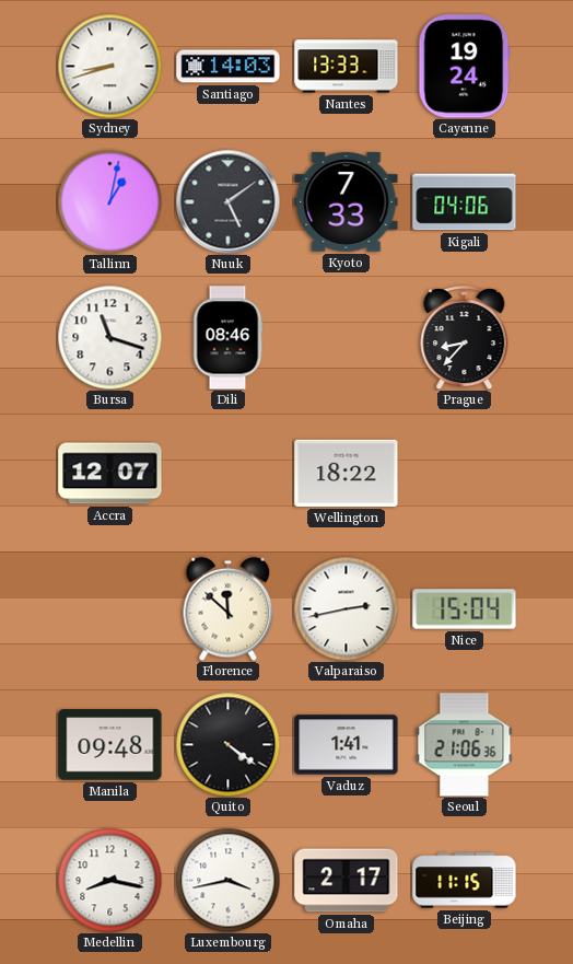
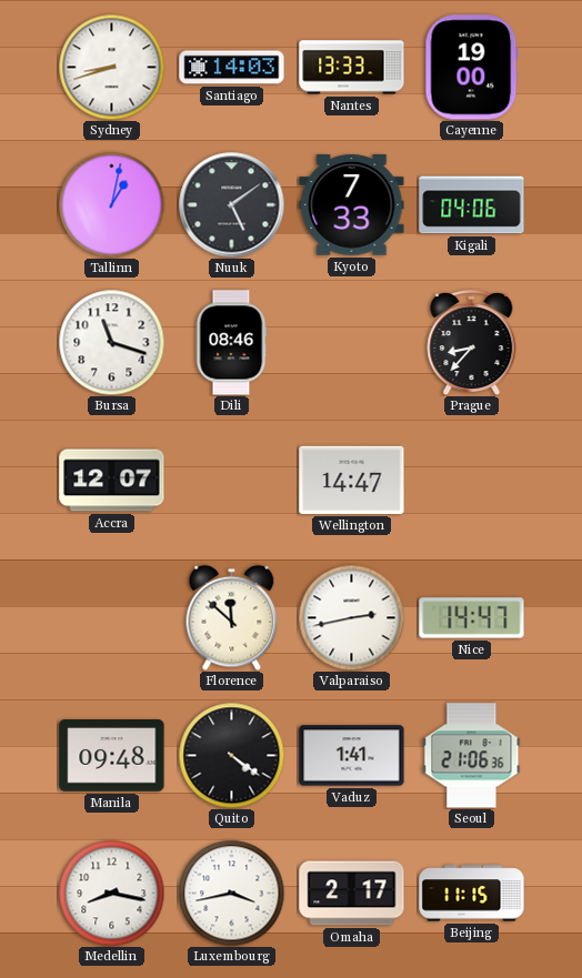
Cayenne: 19:24 -> 19:00
Wellington: 18:22 -> 14:47
Nice: 15:04 -> 14:47
